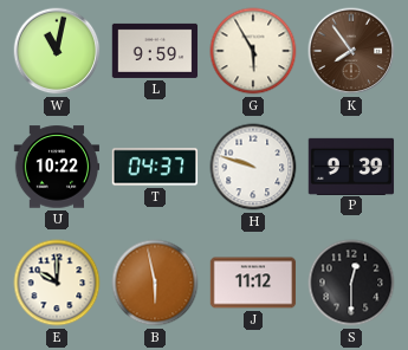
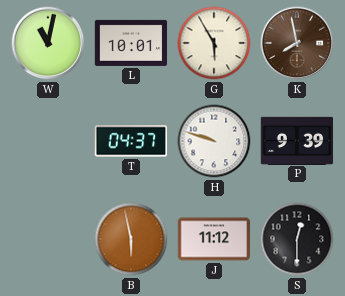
L: 9:59 -> 10:01
K: 7:54 -> 7:58
U: 10:22 -> none
E: 10:00 -> none
